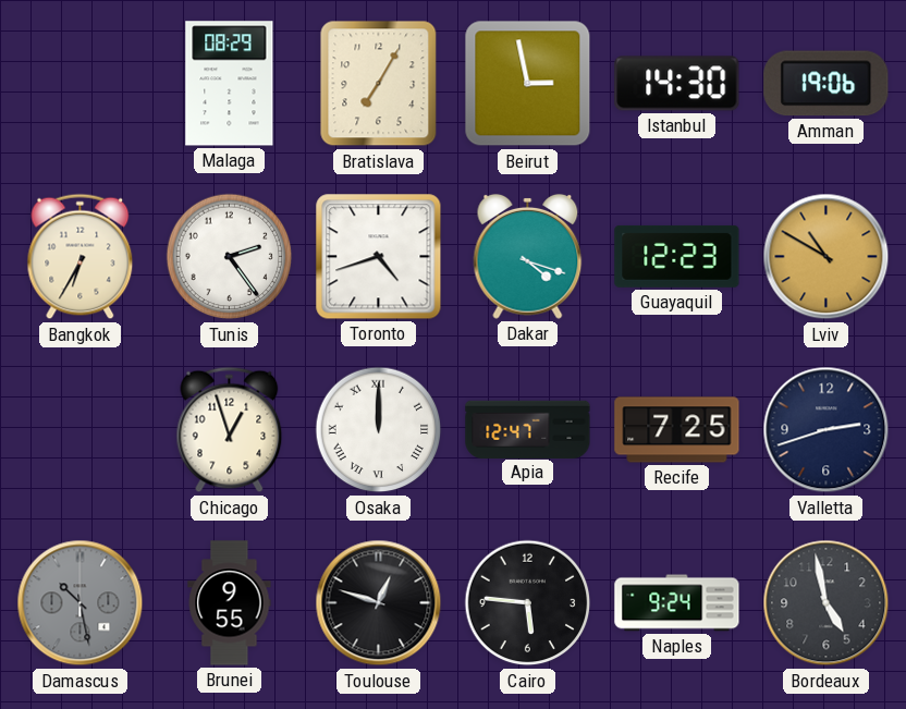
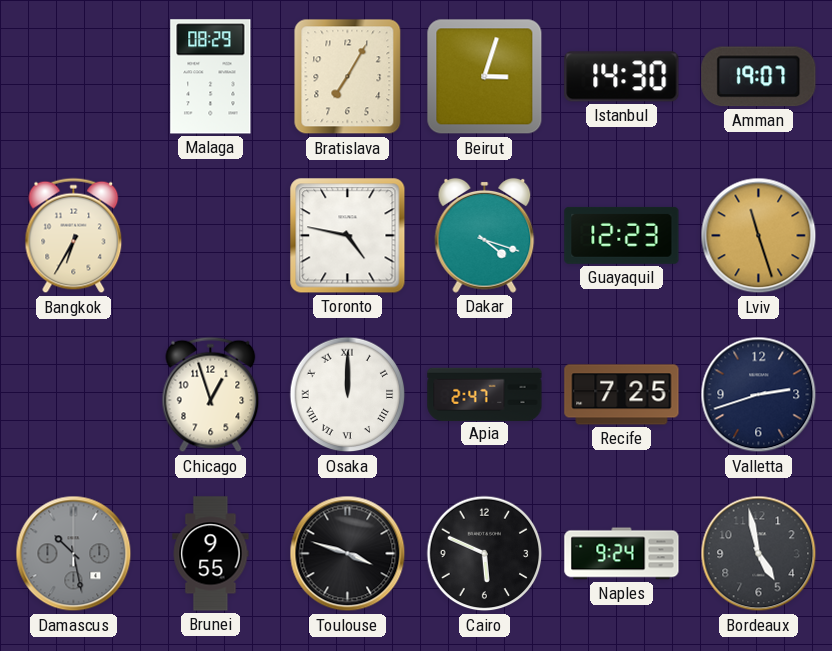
Beirut: 2:58 -> 3:03
Amman: 19:06 -> 19:07
Tunis: 2:24 -> none
Toronto: 4:42 -> 4:47
Lviv: 10:50 -> 11:27
Apia: 12:47 -> 2:47
Toulouse: 12:48 -> 3:48
Cairo: 5:46 -> 5:49
